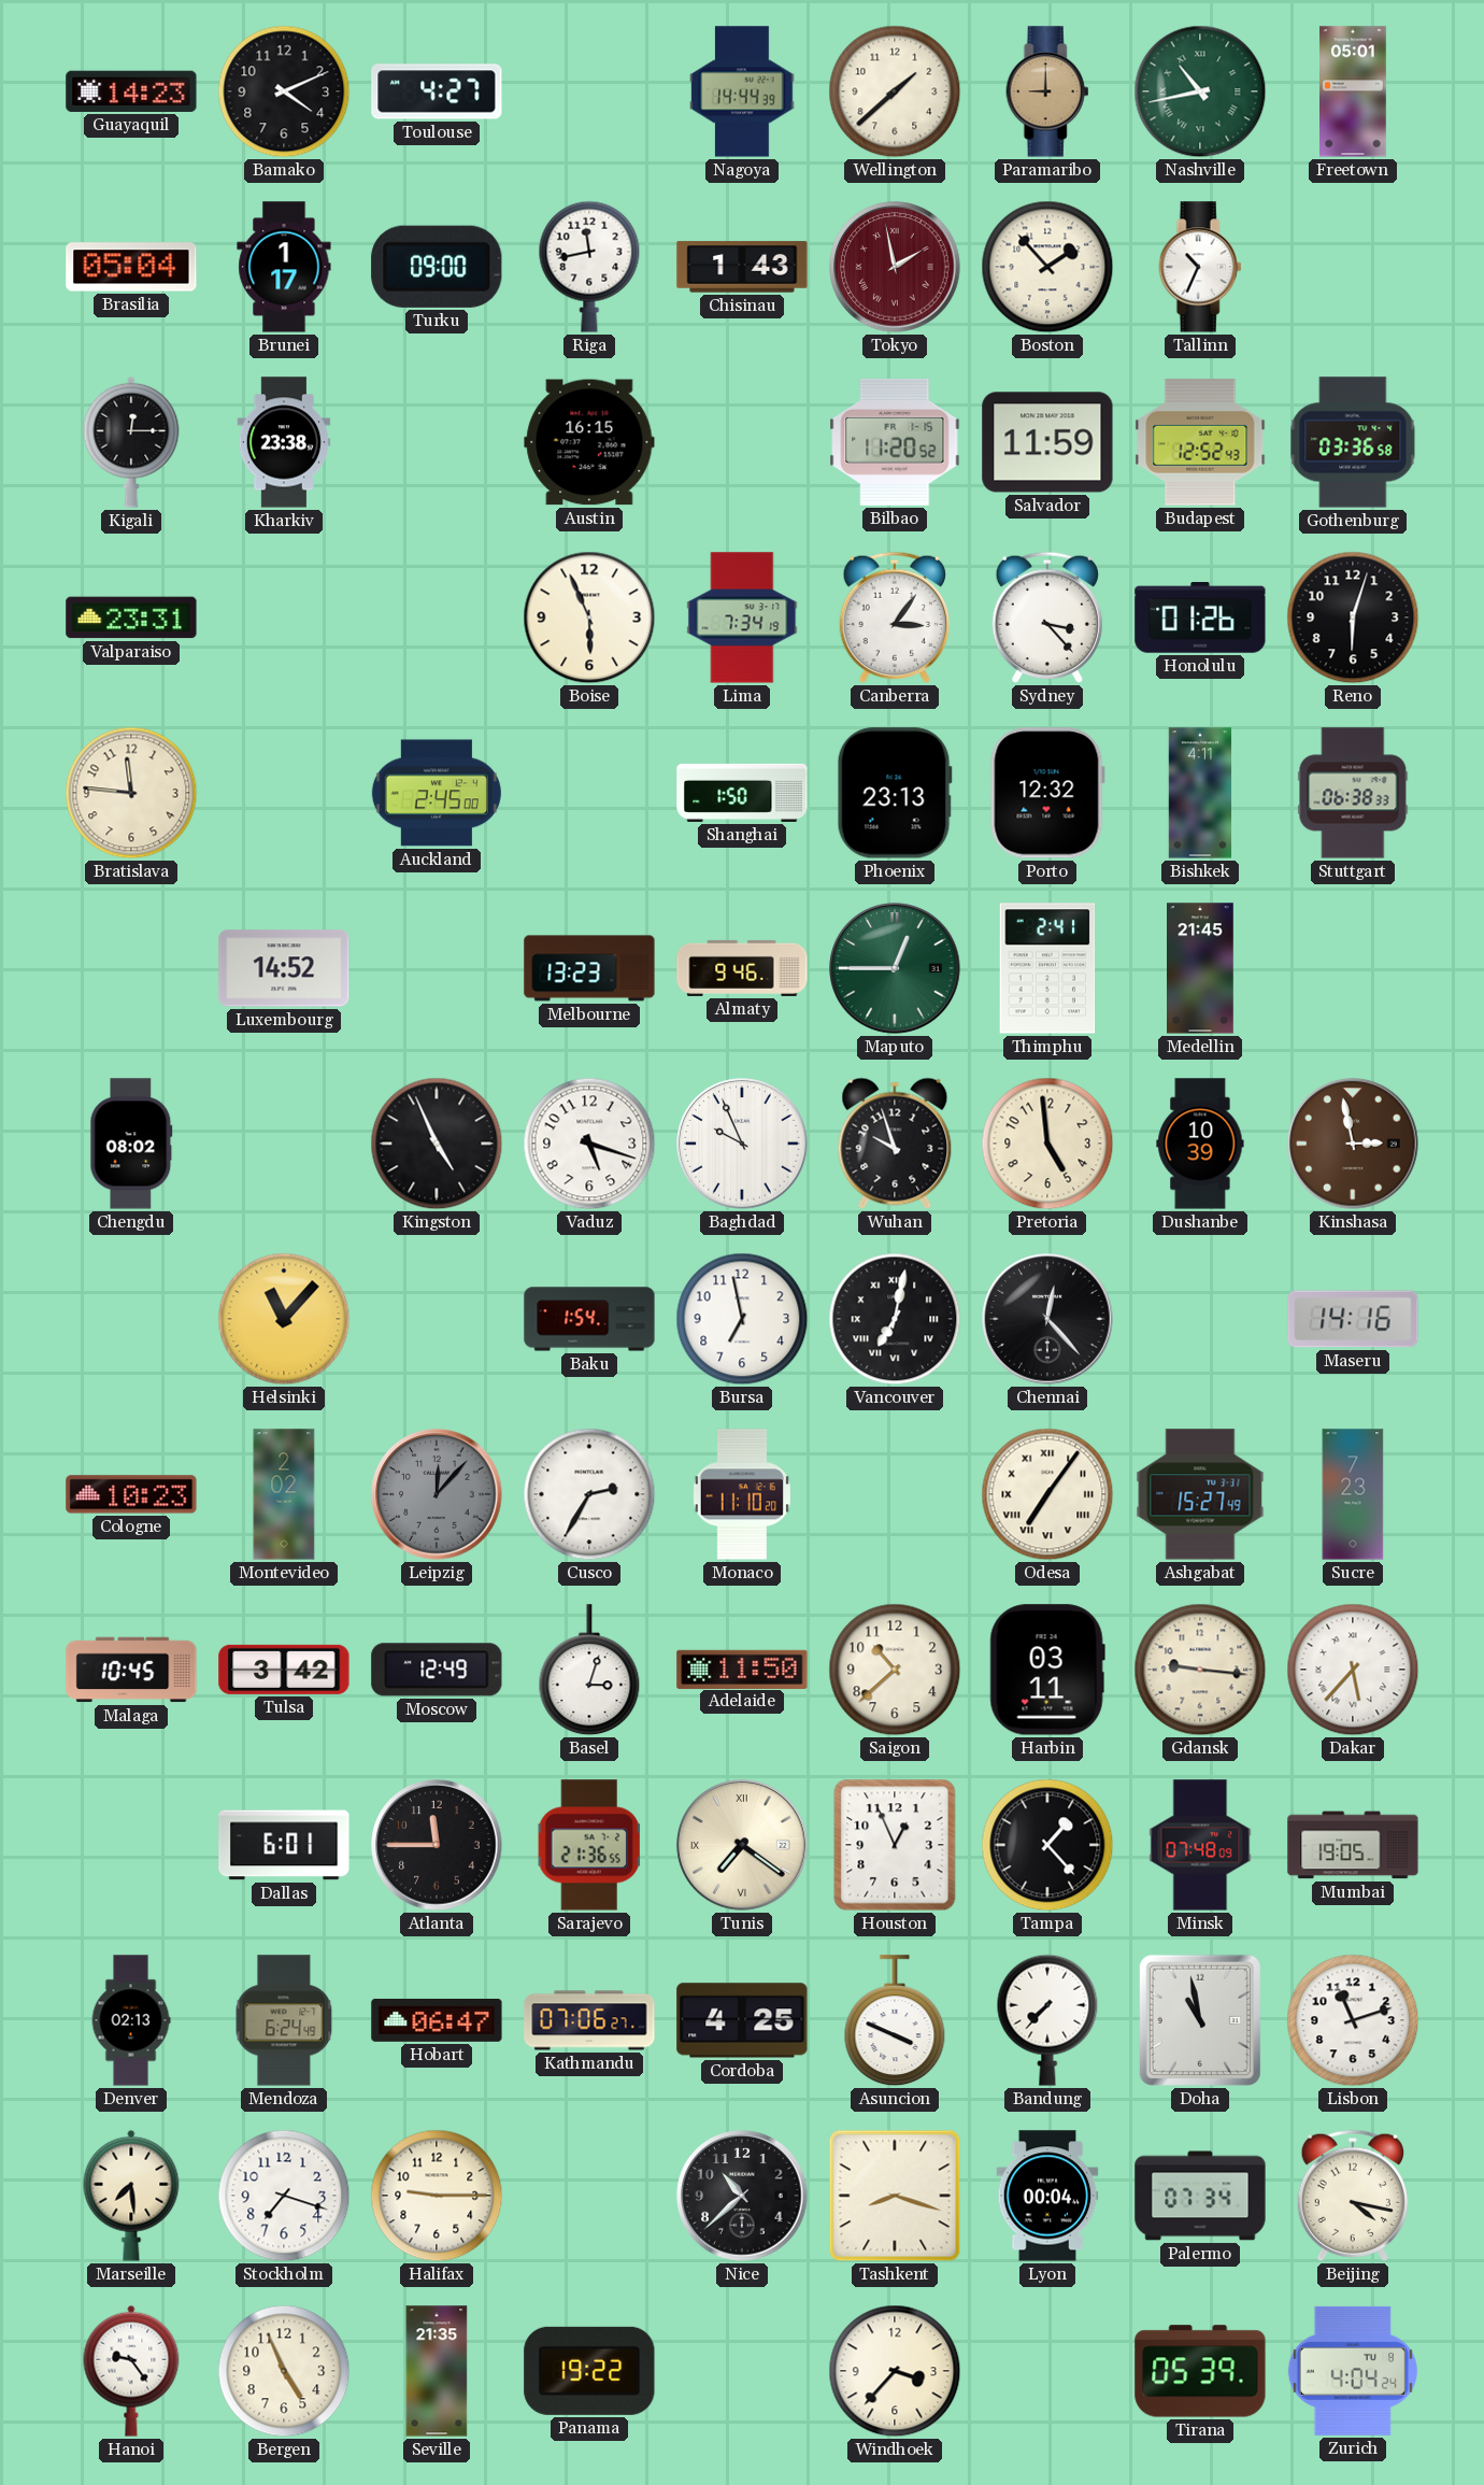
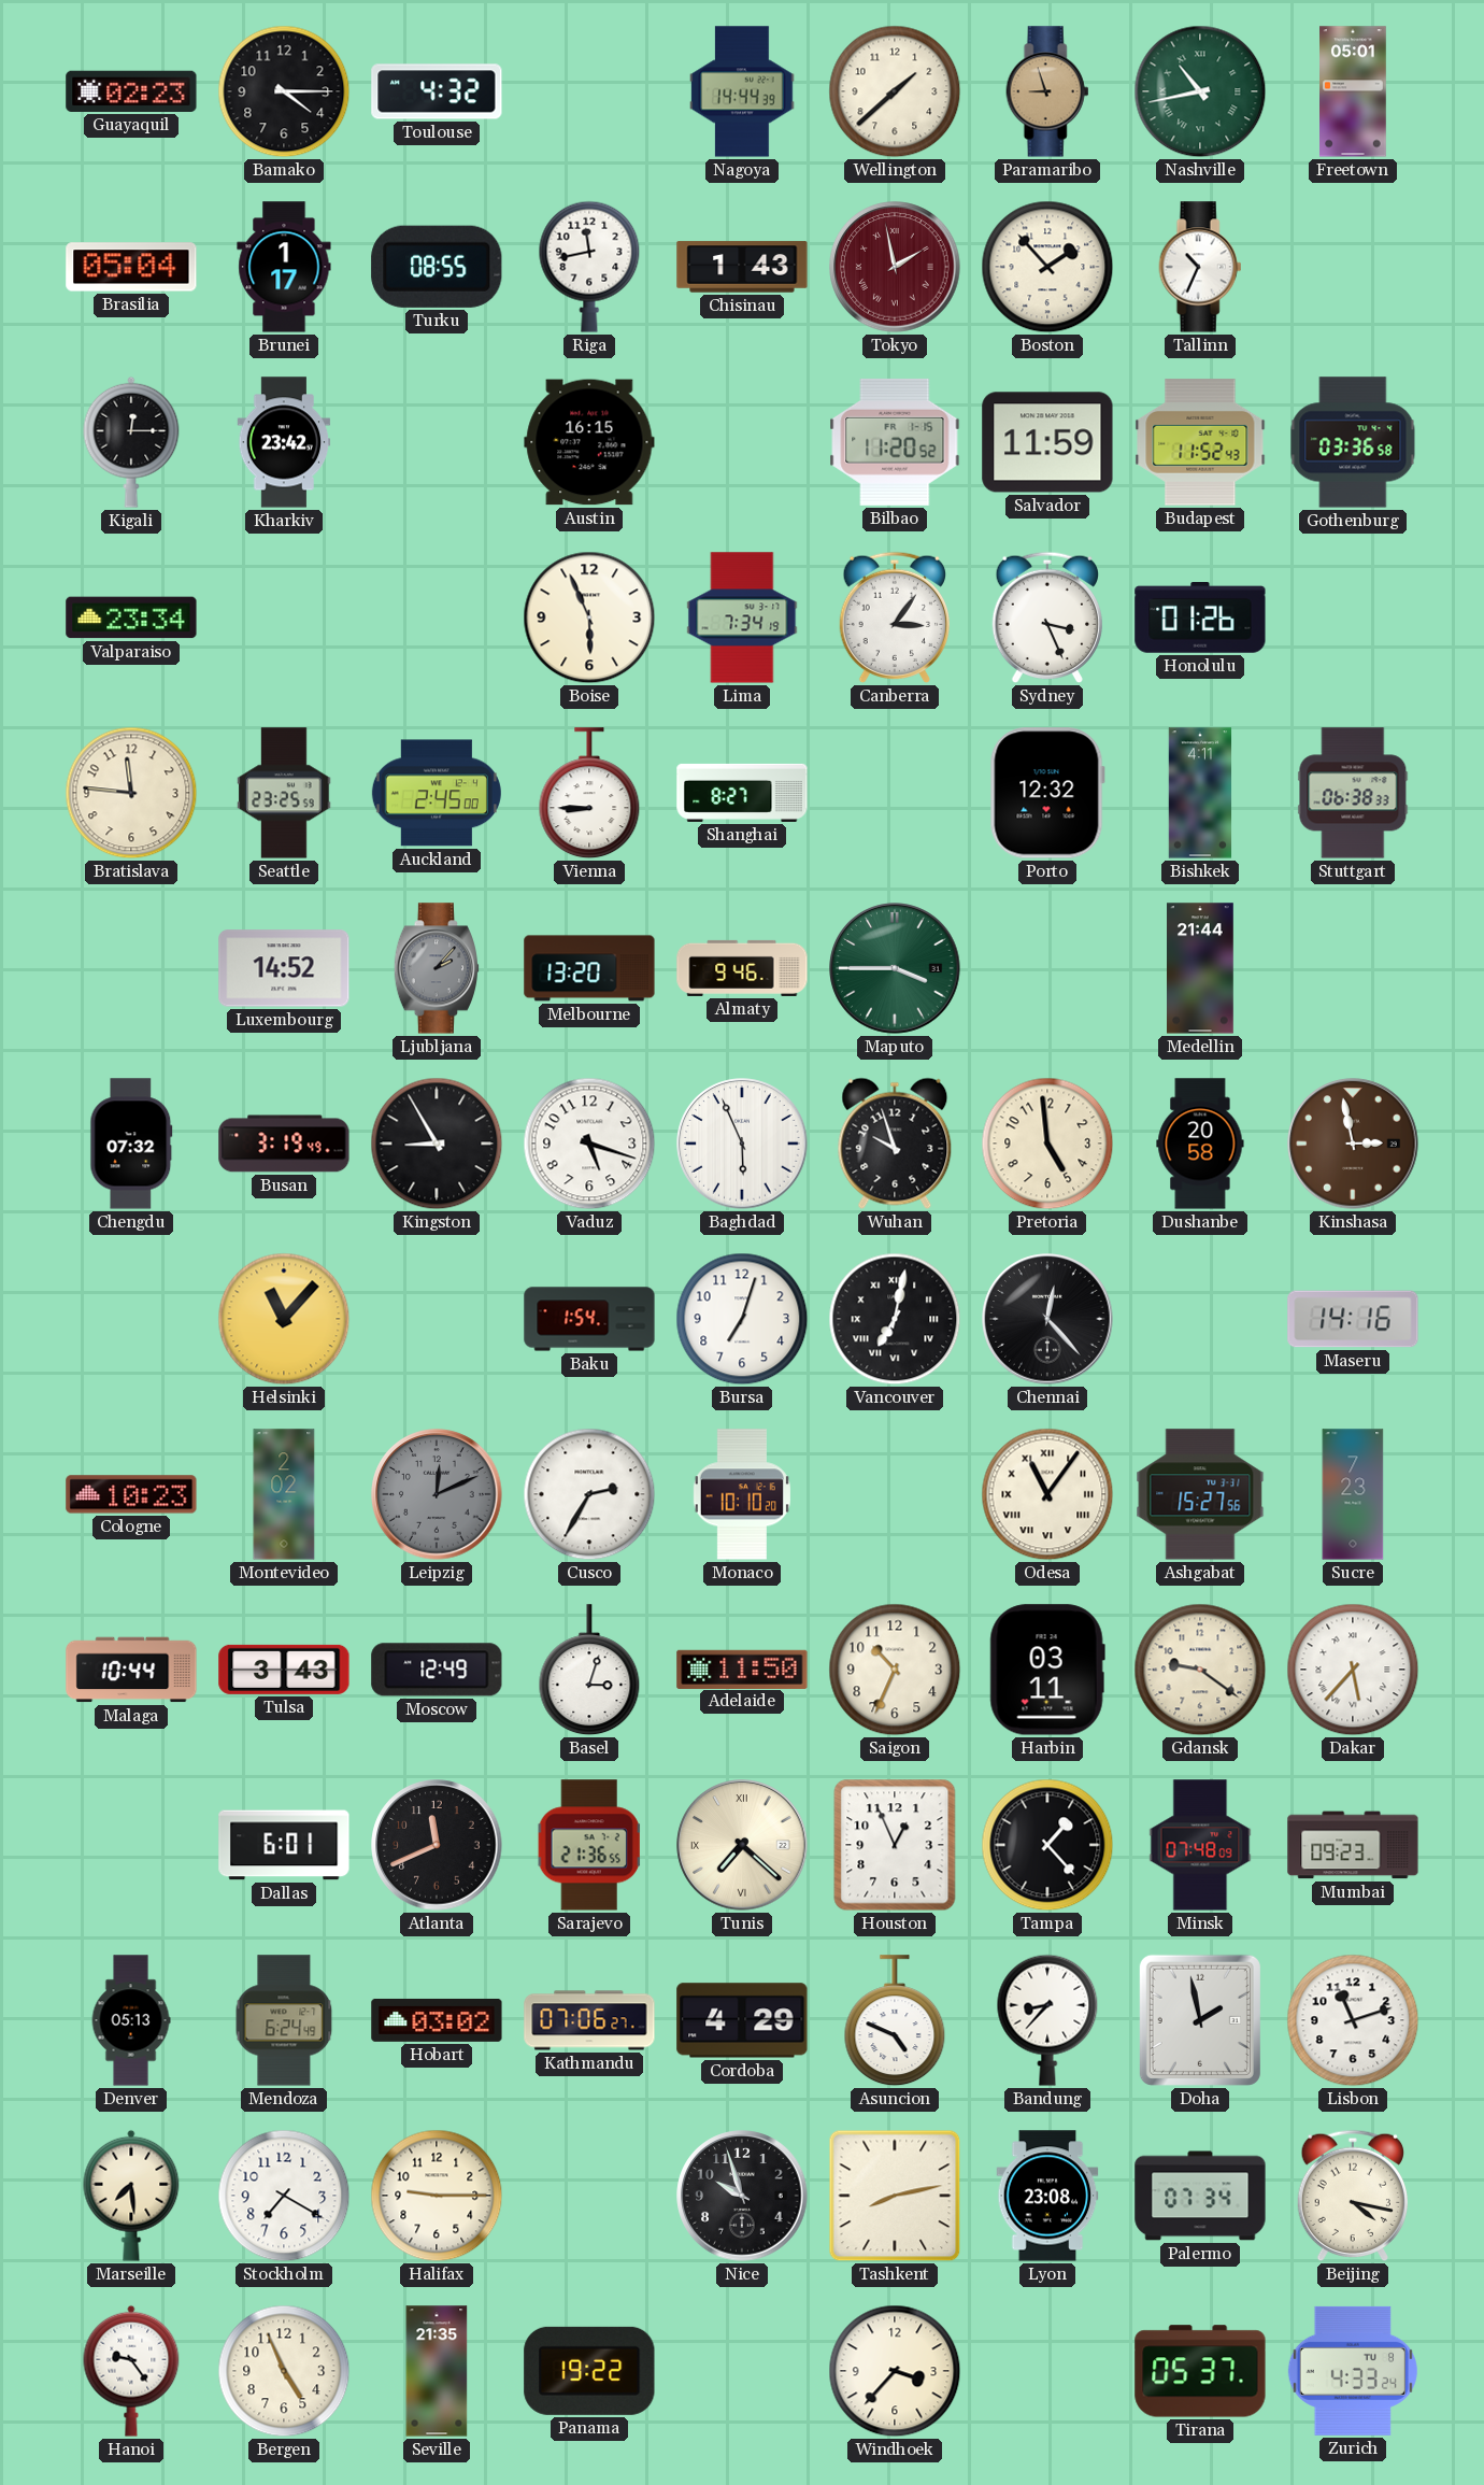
Guayaquil: 14:23 -> 02:23
Bamako: 4:11 -> 4:15
Toulouse: 4:27 -> 4:32
Paramaribo: 9:00 -> 8:57
Turku: 09:00 -> 08:55
Kharkiv: 23:38 -> 23:42
Budapest: 12:52 -> 11:52
Valparaiso: 23:31 -> 23:34
Sydney: 3:23 -> 3:26
Reno: 6:03 -> none
Seattle: none -> 23:25
Vienna: none -> 8:45
Shanghai: 1:50 -> 8:27
Phoenix: 23:13 -> none
Ljubljana: none -> 2:07
Melbourne: 13:23 -> 13:20
Maputo: 12:45 -> 3:45
Thimphu: 2:41 -> none
Medellin: 21:45 -> 21:44
Chengdu: 08:02 -> 07:32
Busan: none -> 3:19
Kingston: 4:56 -> 8:55
Baghdad: 9:56 -> 5:56
Dushanbe: 10:39 -> 20:58
Bursa: 6:58 -> 7:03
Leipzig: 12:07 -> 12:11
Monaco: 11:10 -> 10:10
Odesa: 7:06 -> 11:06
Ashgabat: 15:27:49 -> 15:27:56
Malaga: 10:45 -> 10:44
Tulsa: 3:42 -> 3:43
Saigon: 10:38 -> 10:34
Gdansk: 9:16 -> 9:21
Atlanta: 11:45 -> 11:41
Tunis: 7:21 -> 7:22
Mumbai: 19:05 -> 09:23
Denver: 02:13 -> 05:13
Hobart: 06:47 -> 03:02
Cordoba: 4:25 -> 4:29
Asuncion: 3:49 -> 4:49
Bandung: 7:37 -> 8:37
Doha: 10:58 -> 1:58
Stockholm: 7:18 -> 7:20
Nice: 10:38 -> 9:57
Tashkent: 8:18 -> 8:13
Lyon: 00:04 -> 23:08
Tirana: 05:39 -> 05:37
Zurich: 4:04 -> 4:33
